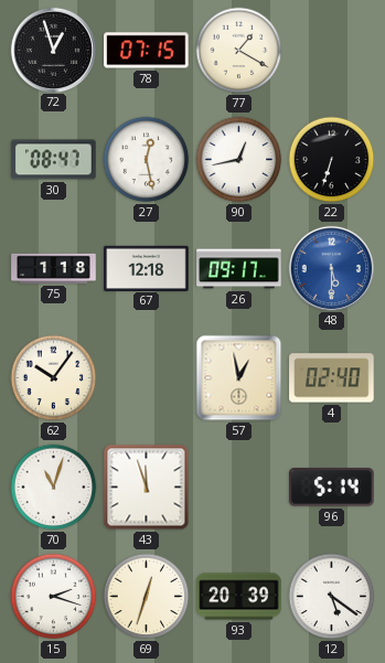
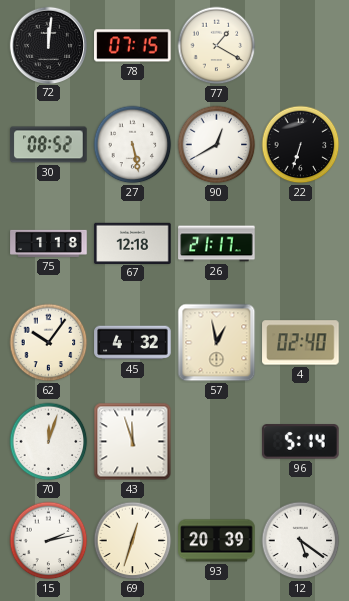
72: 12:57 -> 12:01
30: 08:47 -> 08:52
27: 12:28 -> 5:28
90: 12:43 -> 12:40
26: 09:17 -> 21:17
48: 5:30 -> none
45: none -> 4:32
70: 11:03 -> 12:03
15: 2:18 -> 2:13
